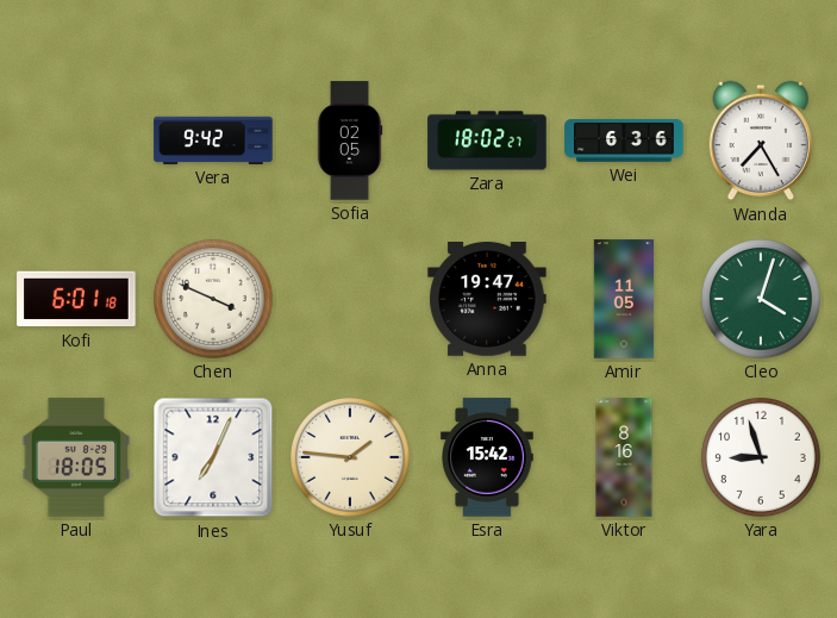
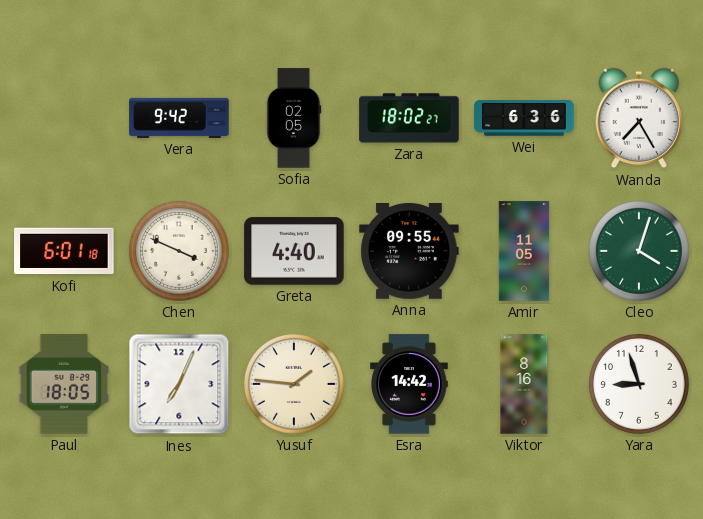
Greta: none -> 4:40
Anna: 19:47 -> 09:55
Esra: 15:42 -> 14:42
